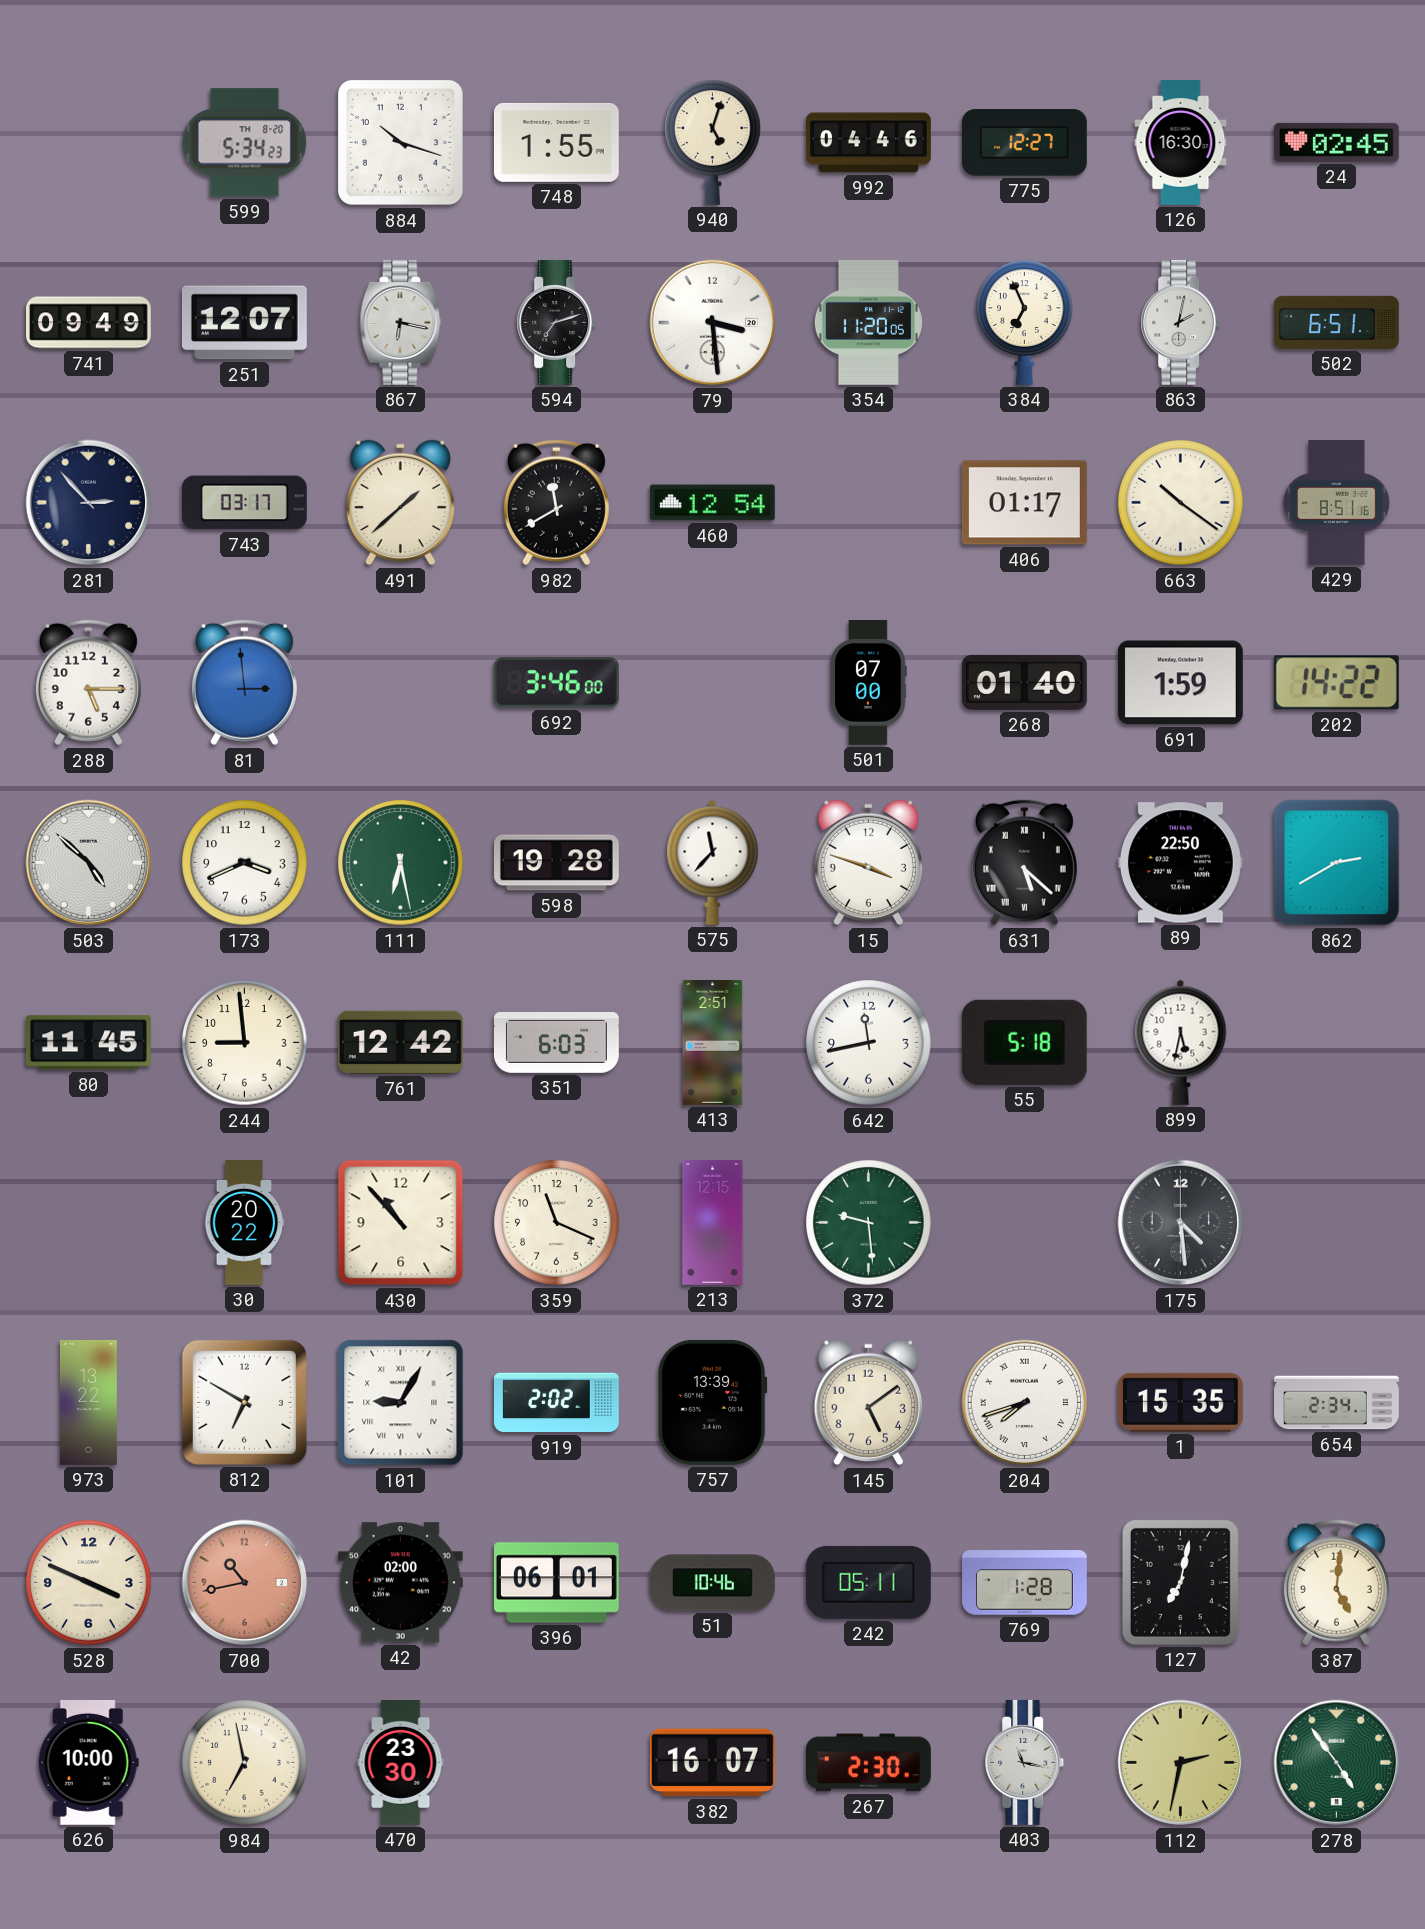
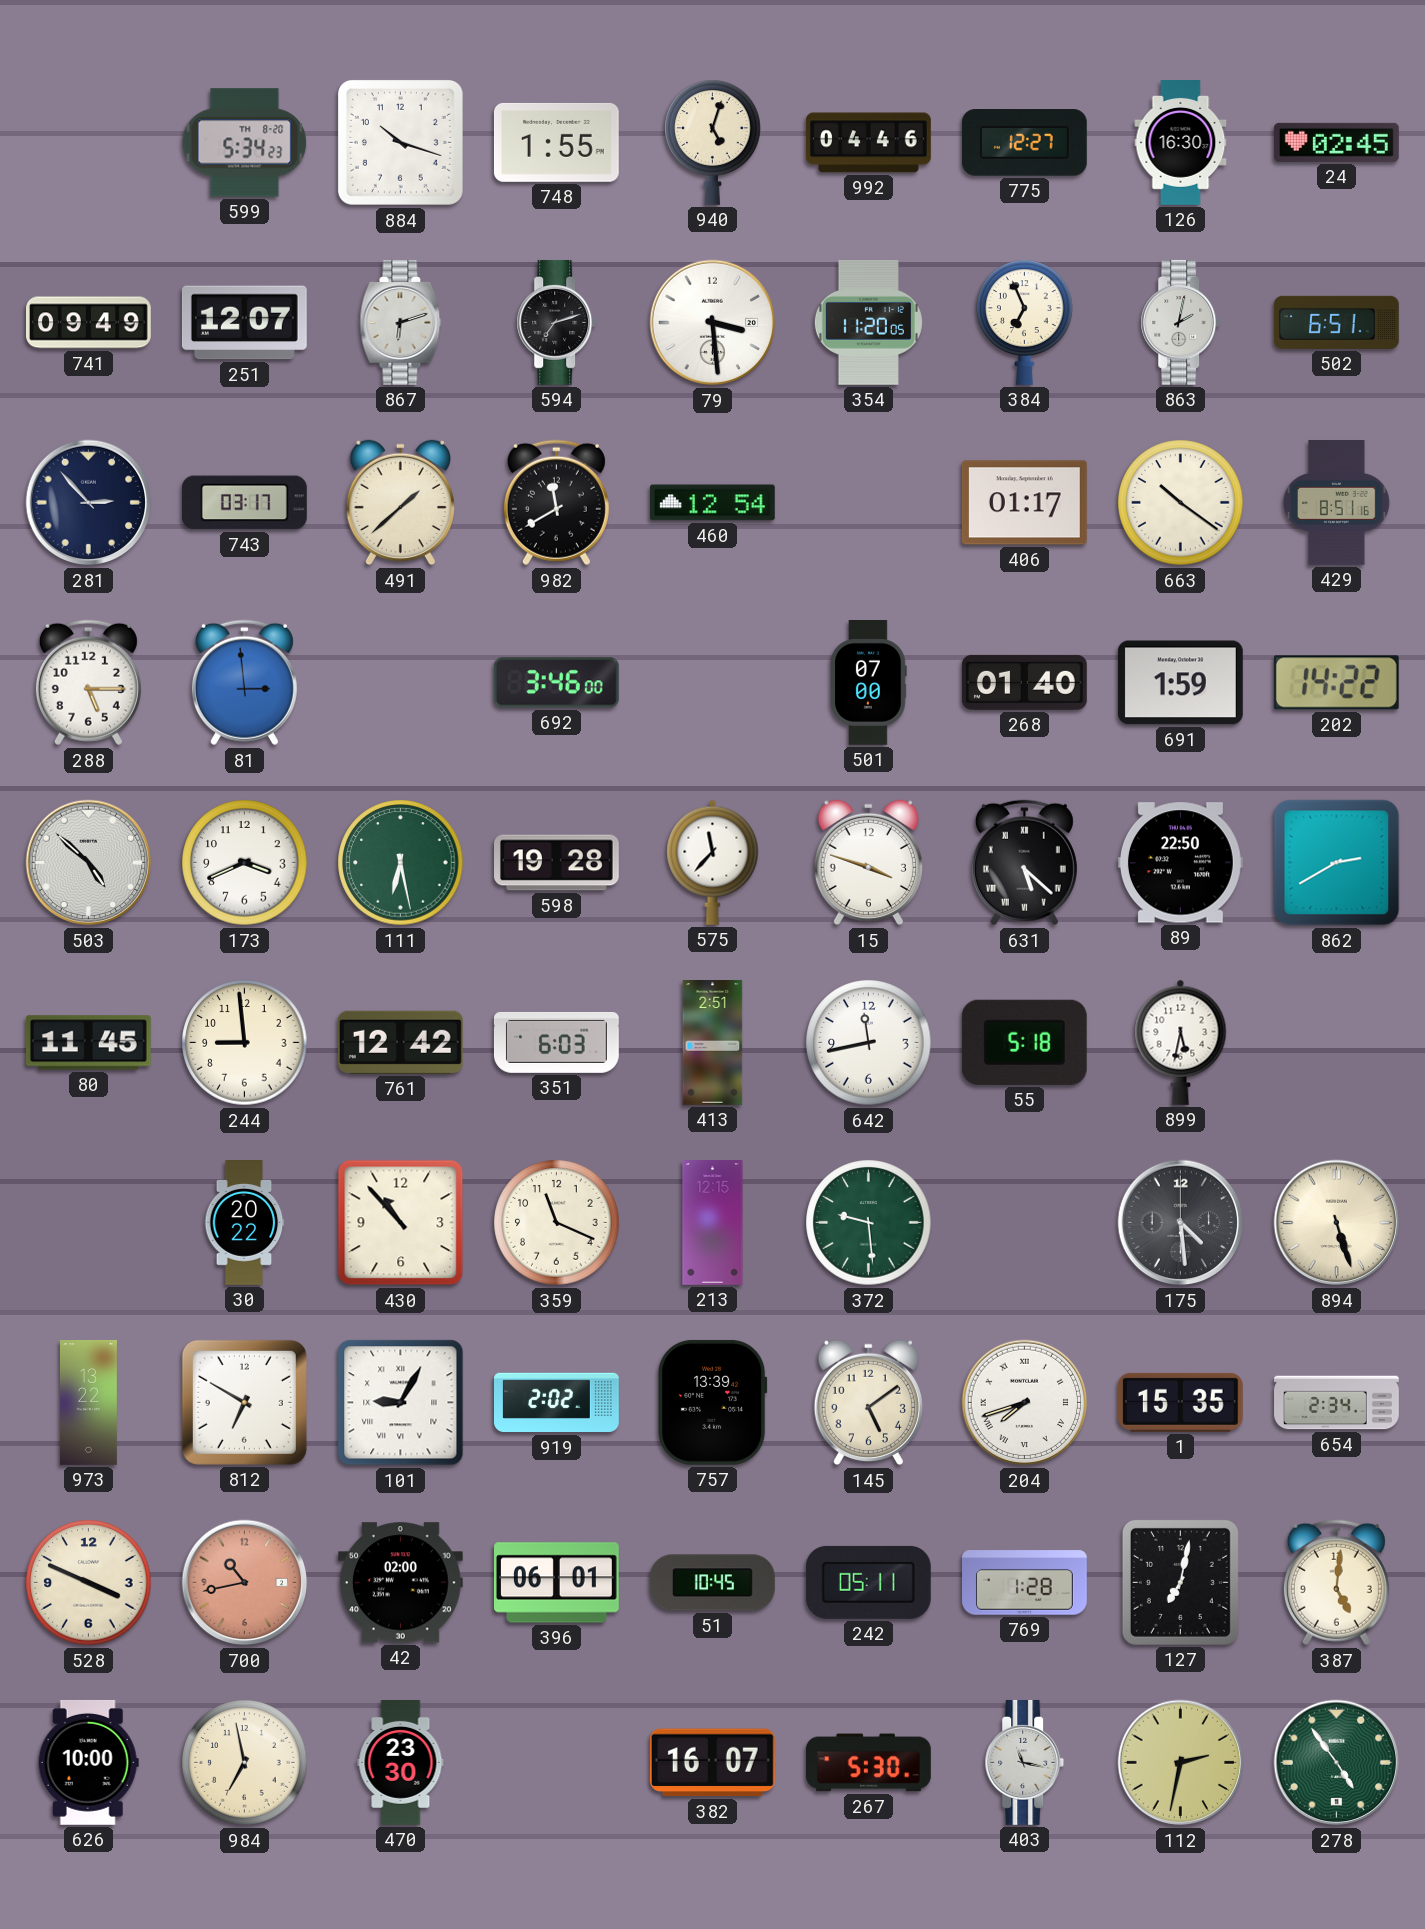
867: 6:17 -> 6:12
894: none -> 5:27
51: 10:46 -> 10:45
267: 2:30 -> 5:30
